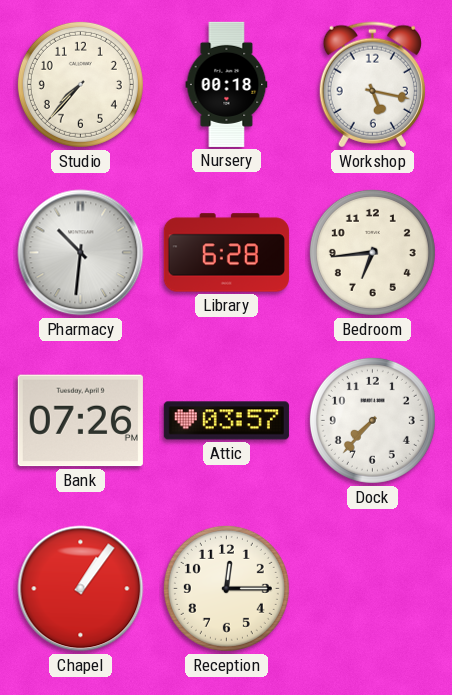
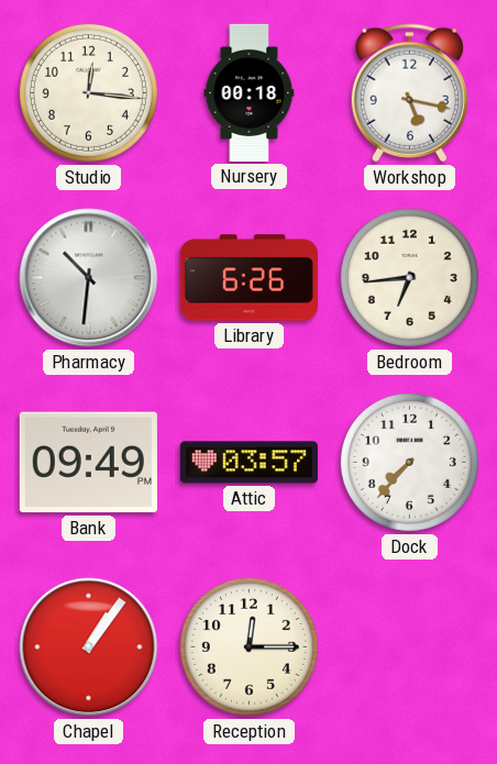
Studio: 7:37 -> 12:16
Library: 6:28 -> 6:26
Bank: 07:26 -> 09:49
